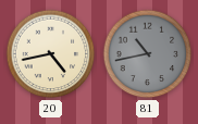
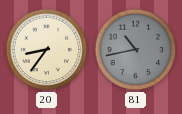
20: 4:43 -> 8:36
